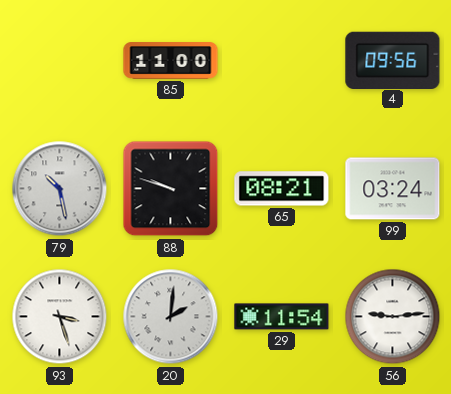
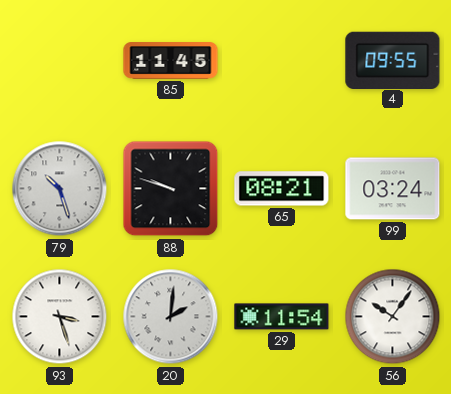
85: 11:00 -> 11:45
4: 09:56 -> 09:55
79: 10:28 -> 10:27
56: 9:14 -> 10:06
